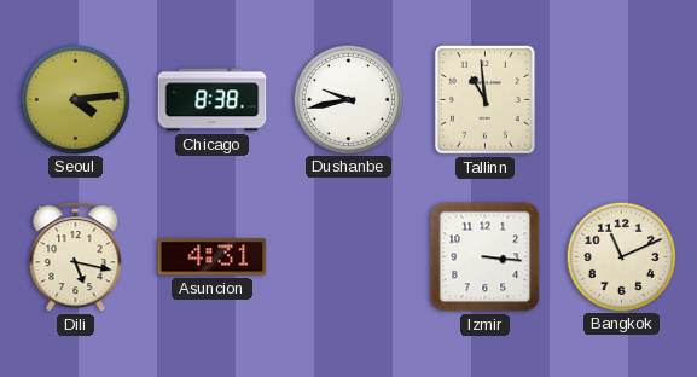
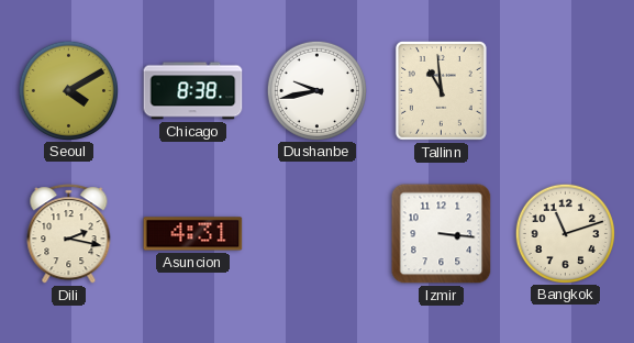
Seoul: 4:14 -> 4:10
Dili: 5:17 -> 2:17
Bangkok: 11:11 -> 11:12
